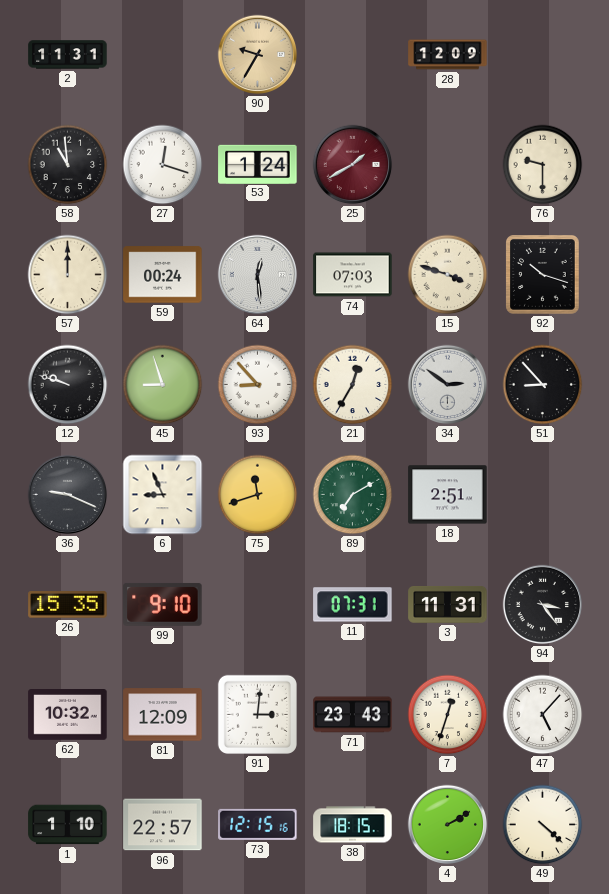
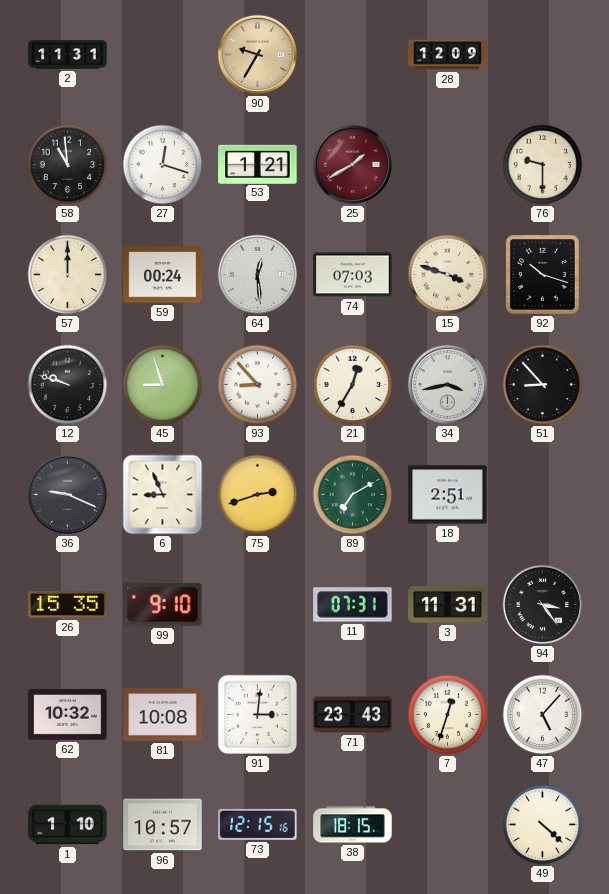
53: 1:24 -> 1:21
34: 2:51 -> 3:43
75: 11:42 -> 2:42
81: 12:09 -> 10:08
96: 22:57 -> 10:57
4: 2:10 -> none
